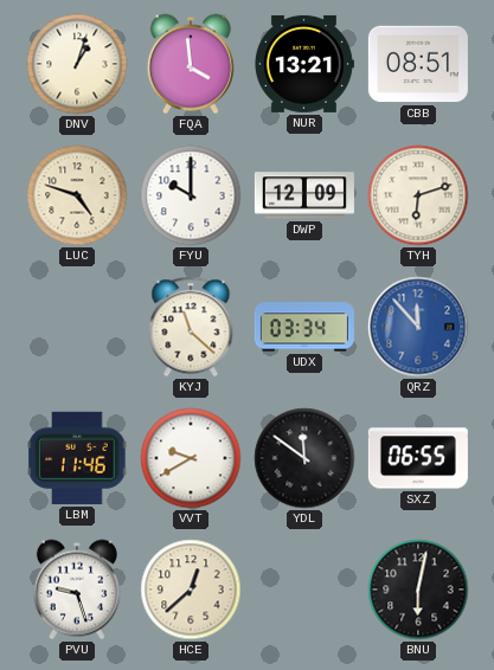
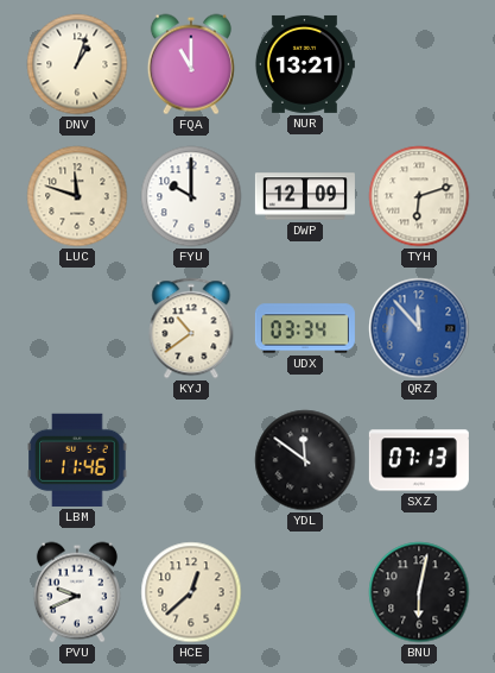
FQA: 3:59 -> 11:00
CBB: 08:51 -> none
LUC: 4:48 -> 11:48
KYJ: 11:22 -> 10:39
VVT: 9:40 -> none
SXZ: 06:55 -> 07:13
PVU: 9:27 -> 9:41
